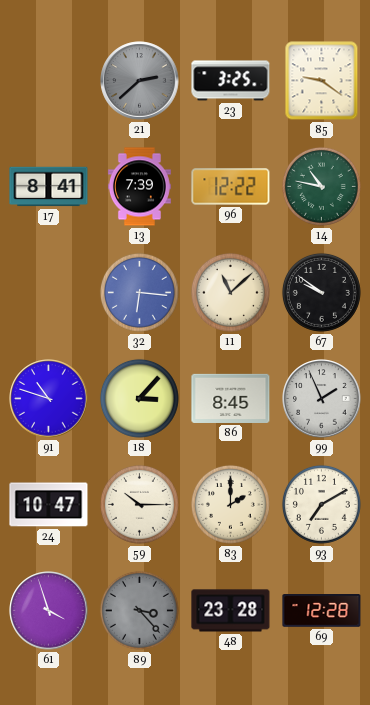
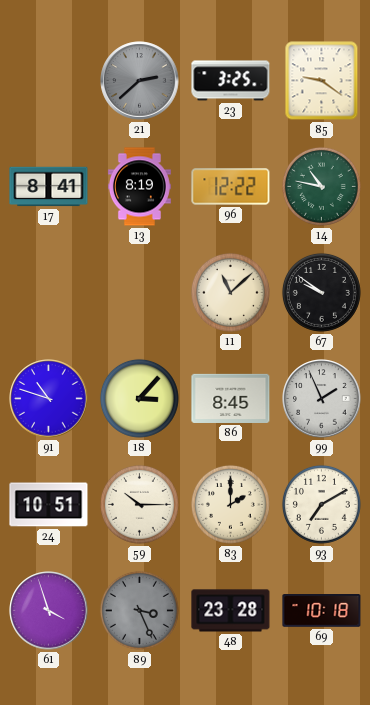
13: 7:39 -> 8:19
32: 6:16 -> none
24: 10:47 -> 10:51
89: 3:23 -> 3:26
69: 12:28 -> 10:18
